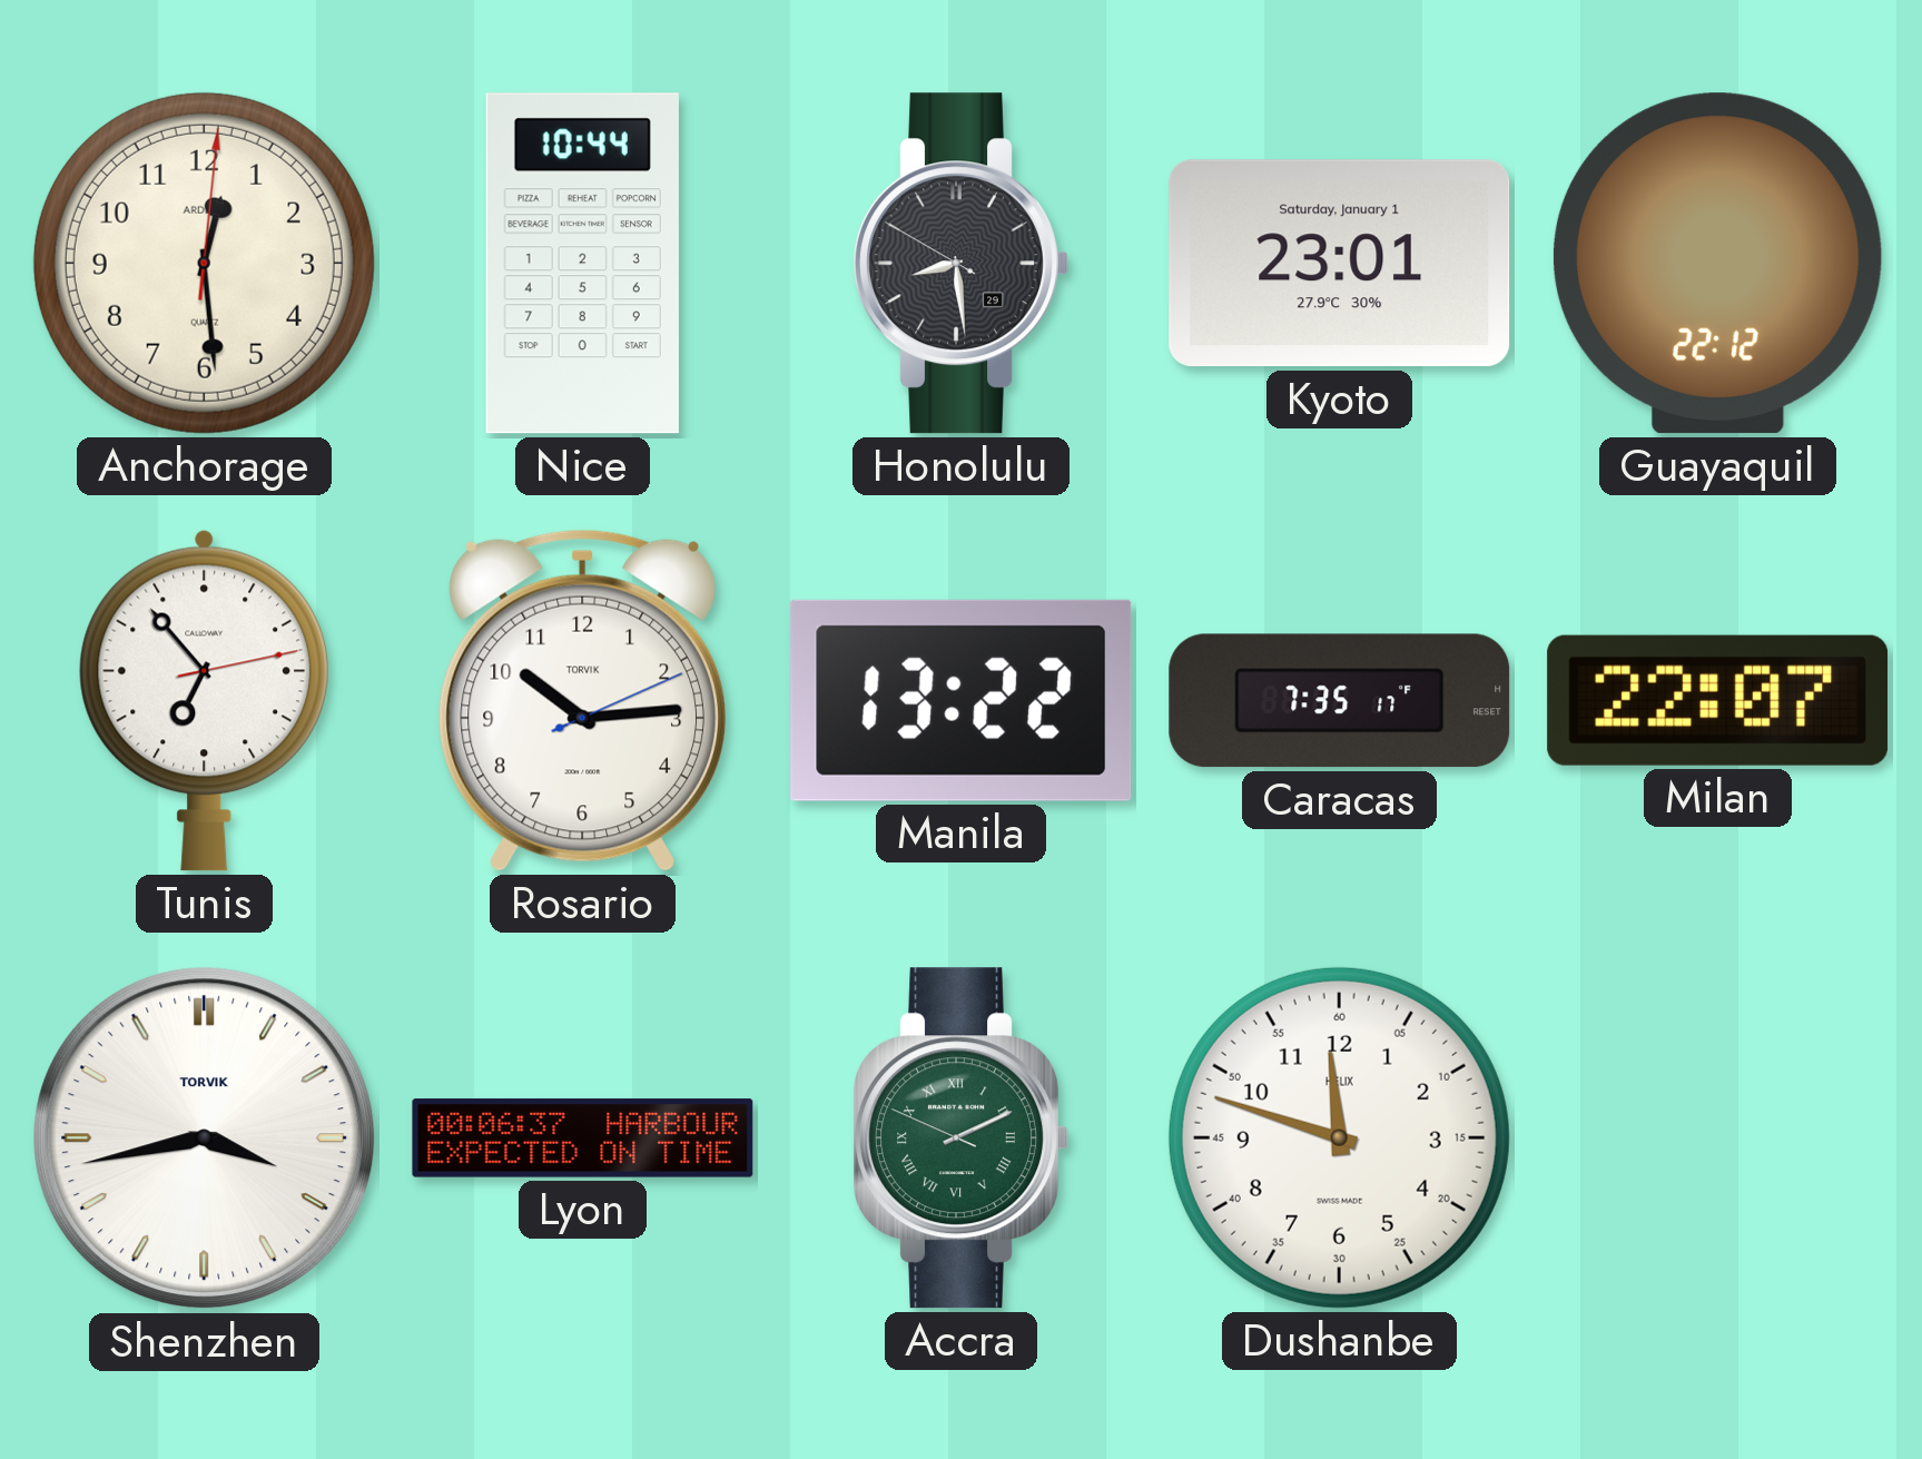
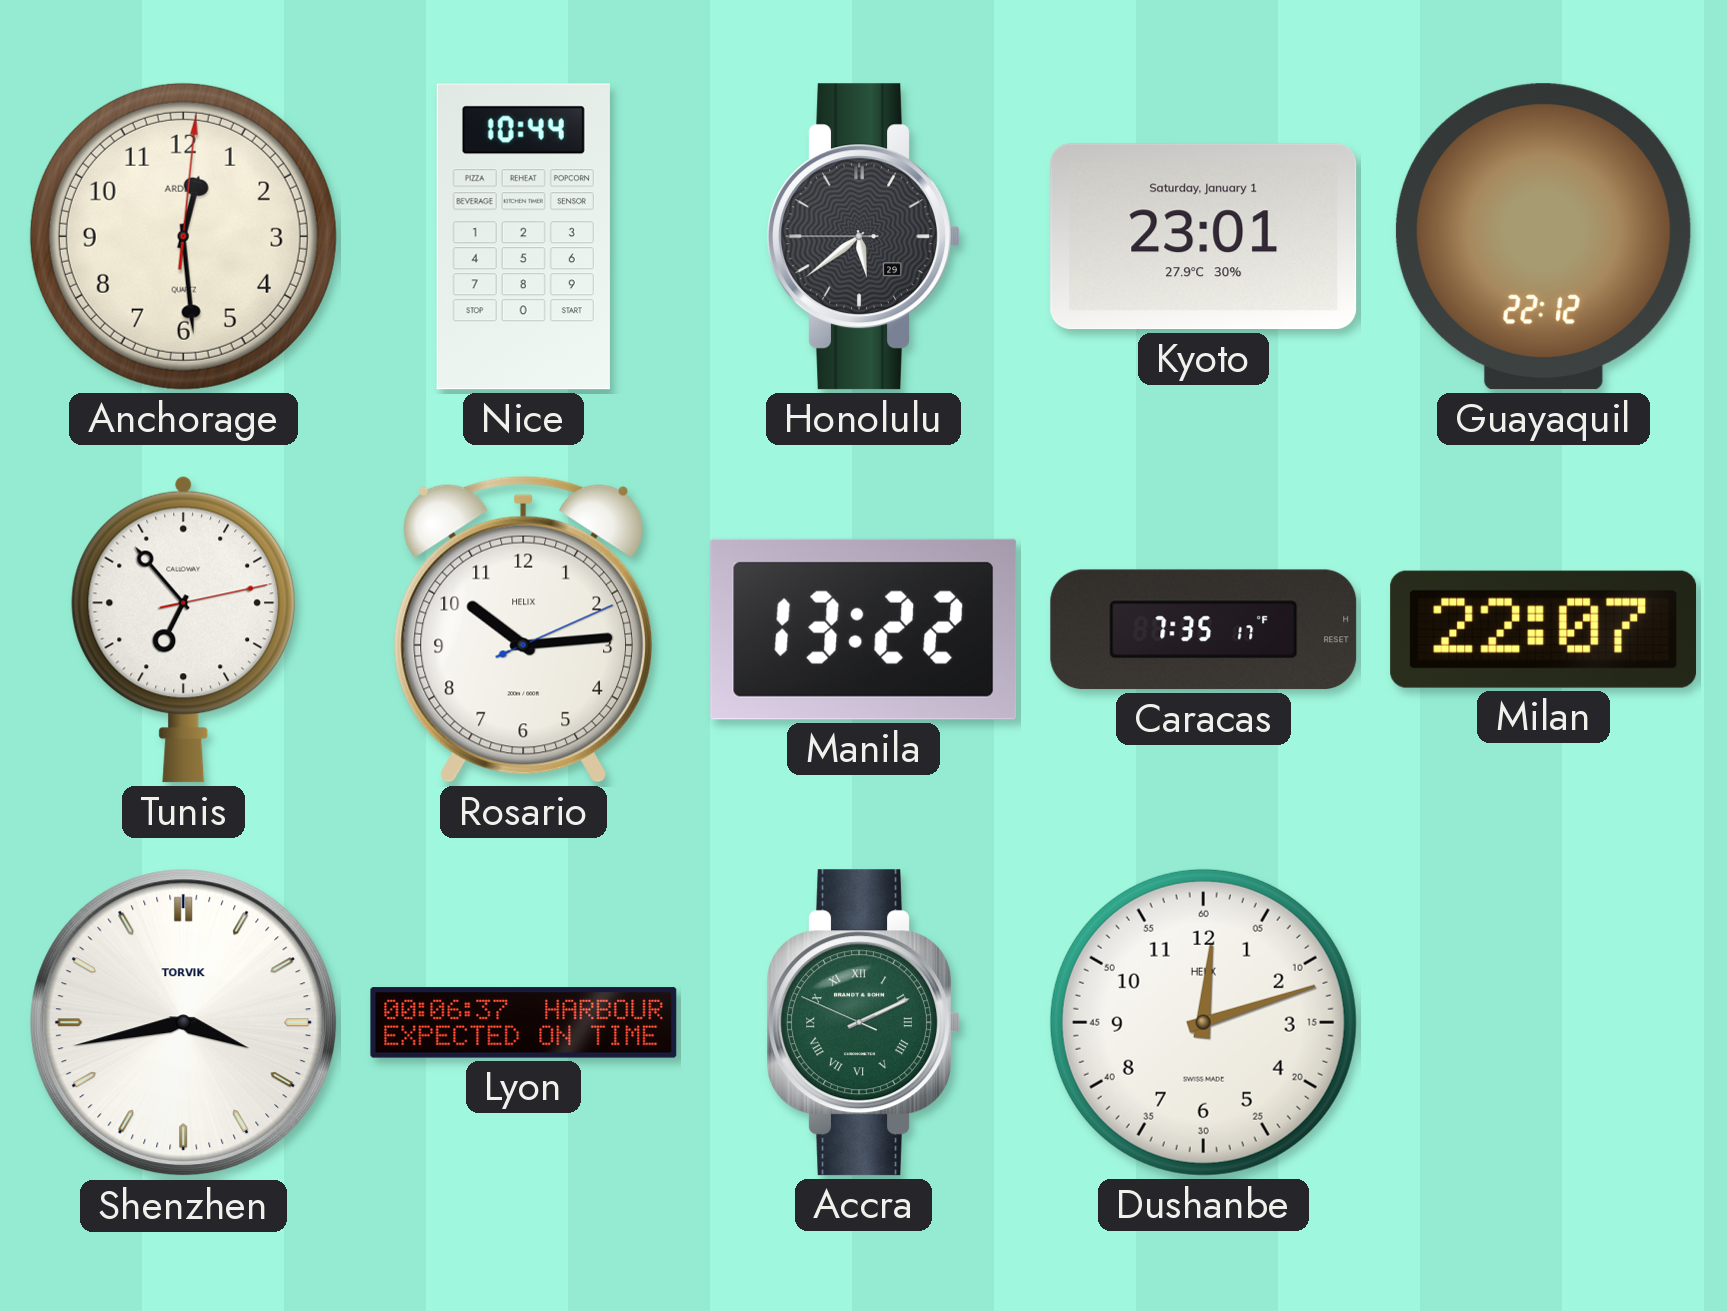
Honolulu: 8:28 -> 5:38
Rosario brand: TORVIK -> HELIX
Dushanbe: 11:48 -> 12:12
